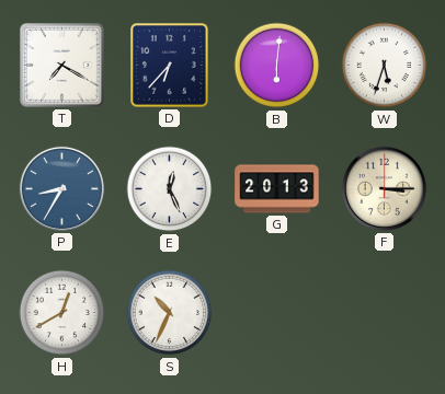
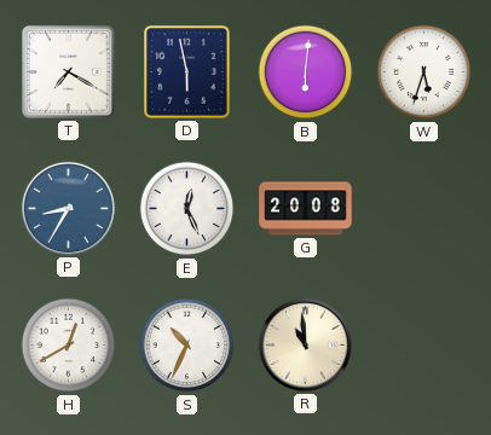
D: 6:37 -> 5:58
G: 20:13 -> 20:08
F: 3:15 -> none
R: none -> 10:59
